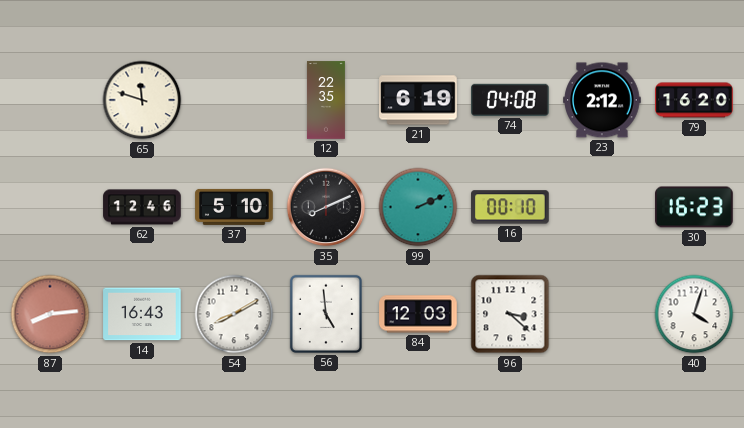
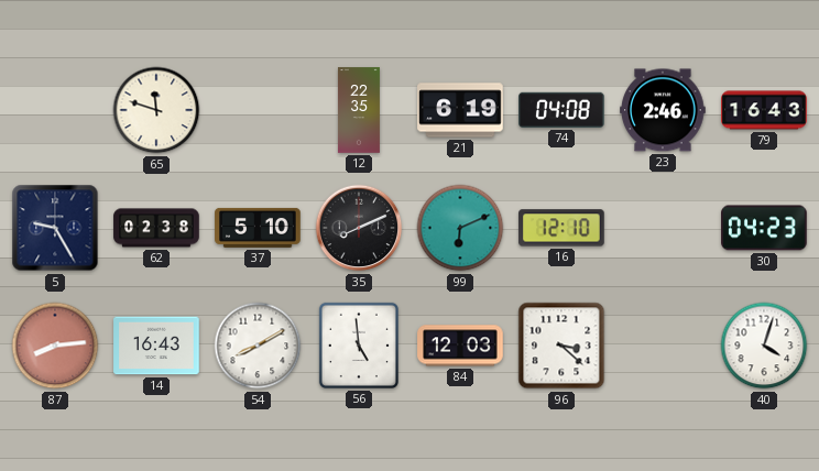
23: 2:12 -> 2:46
79: 16:20 -> 16:43
5: none -> 9:25
62: 12:46 -> 02:38
99: 2:11 -> 6:11
16: 00:10 -> 12:10
30: 16:23 -> 04:23
